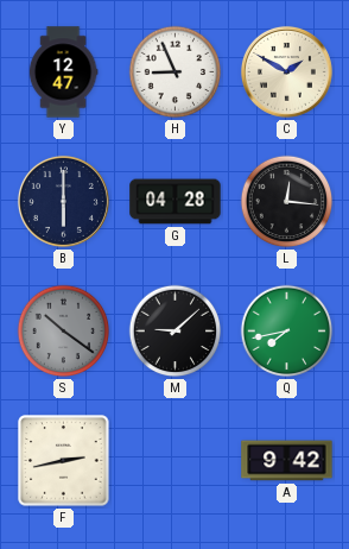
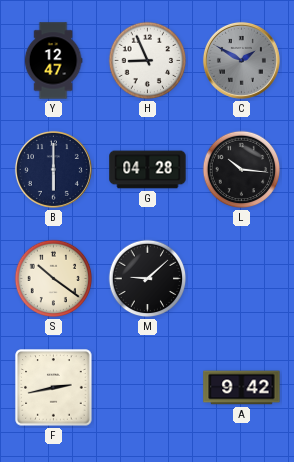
C dial: cream -> grey
L: 12:16 -> 10:16
S dial: grey -> cream
Q: 7:43 -> none
